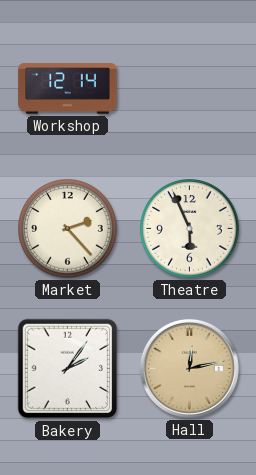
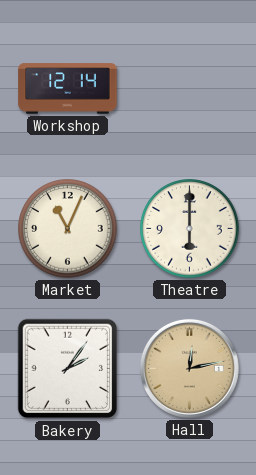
Market: 2:23 -> 11:04
Theatre: 5:56 -> 6:00
